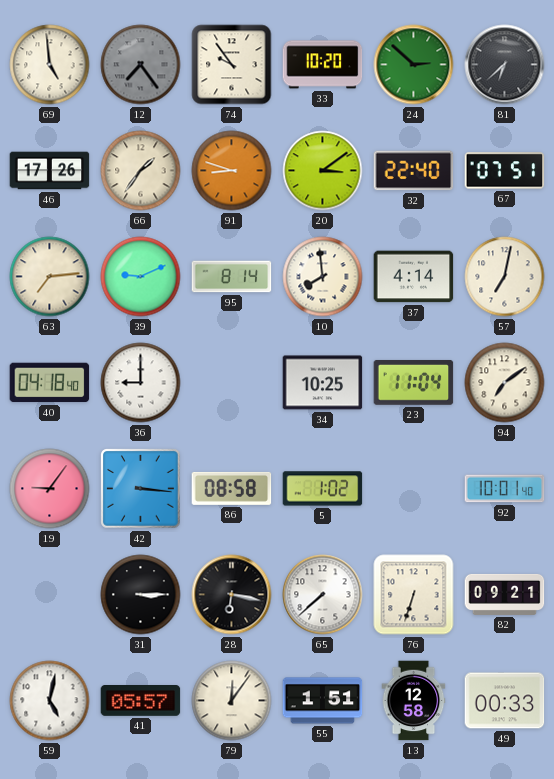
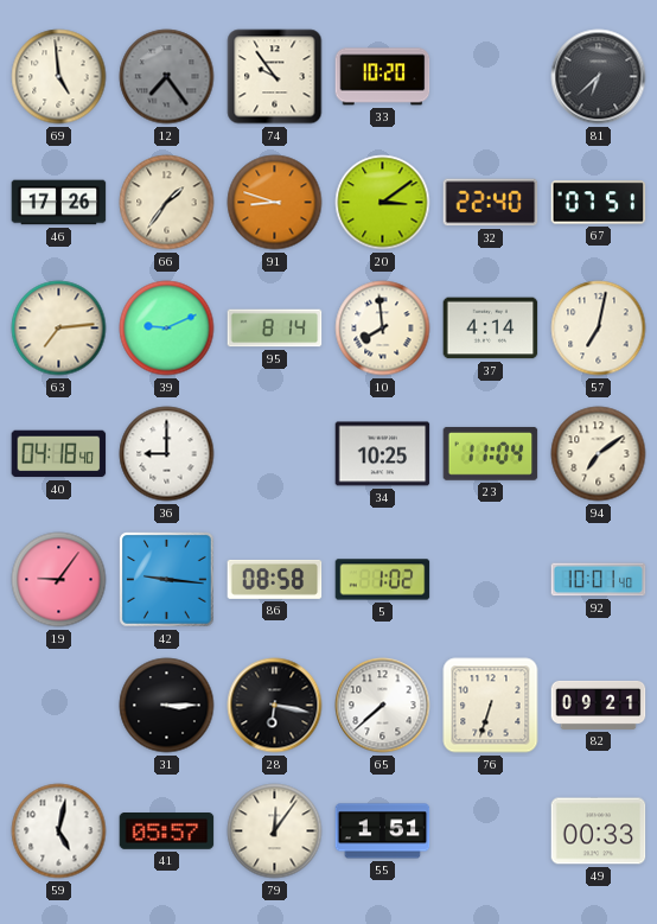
24: 2:52 -> none
42: 3:16 -> 9:16
13: 12:58 -> none
